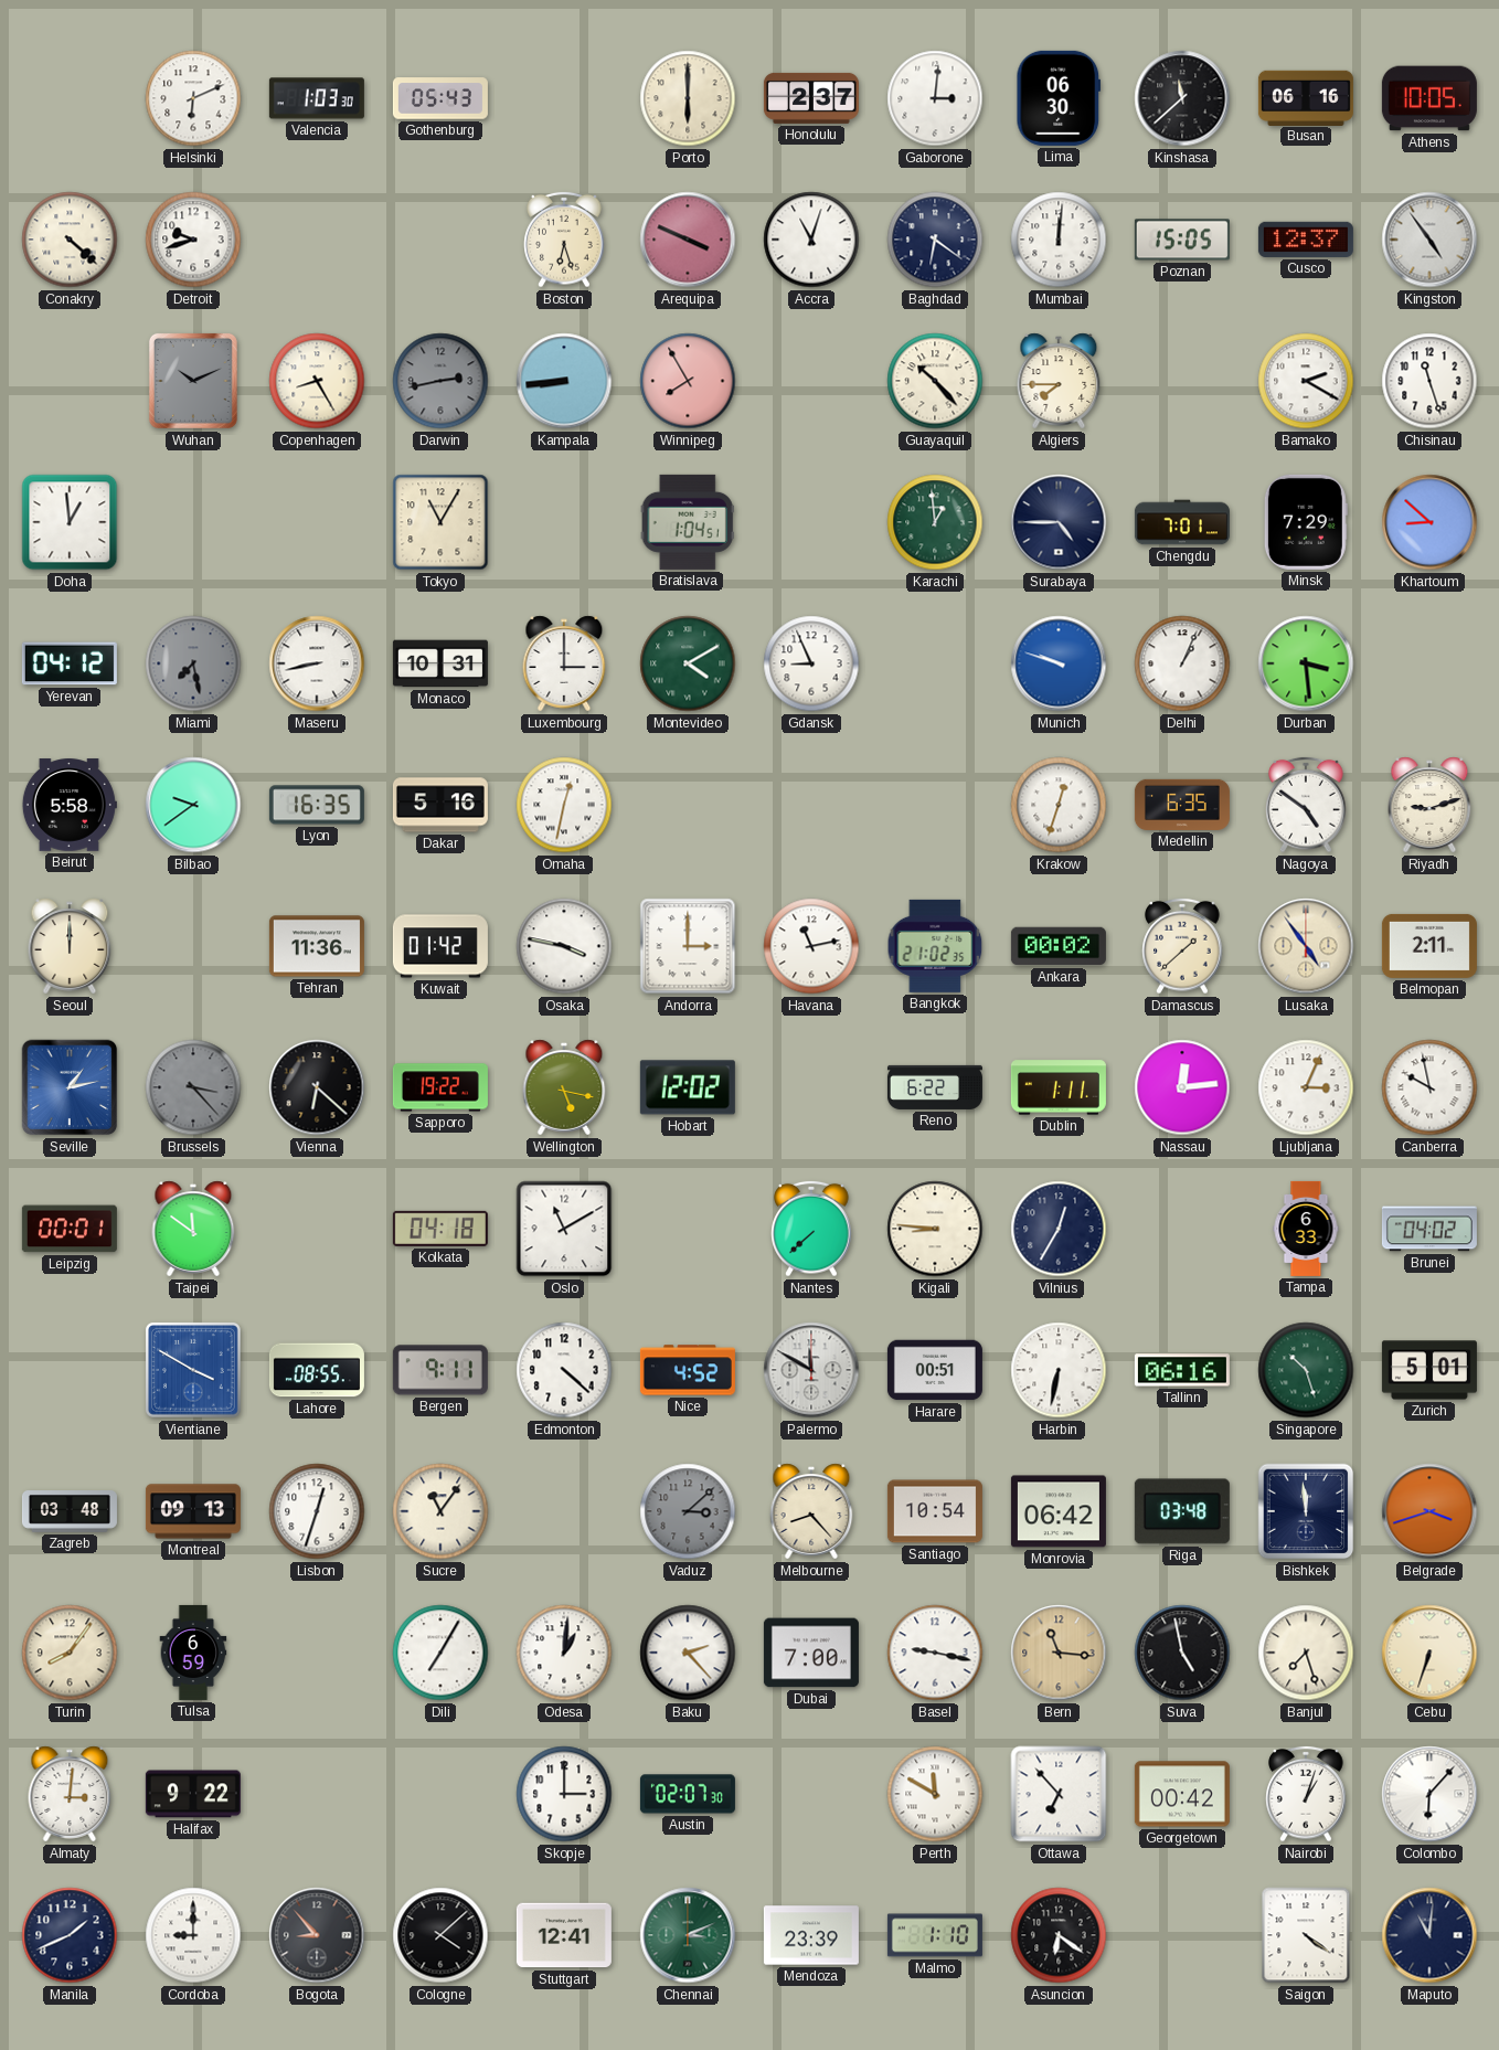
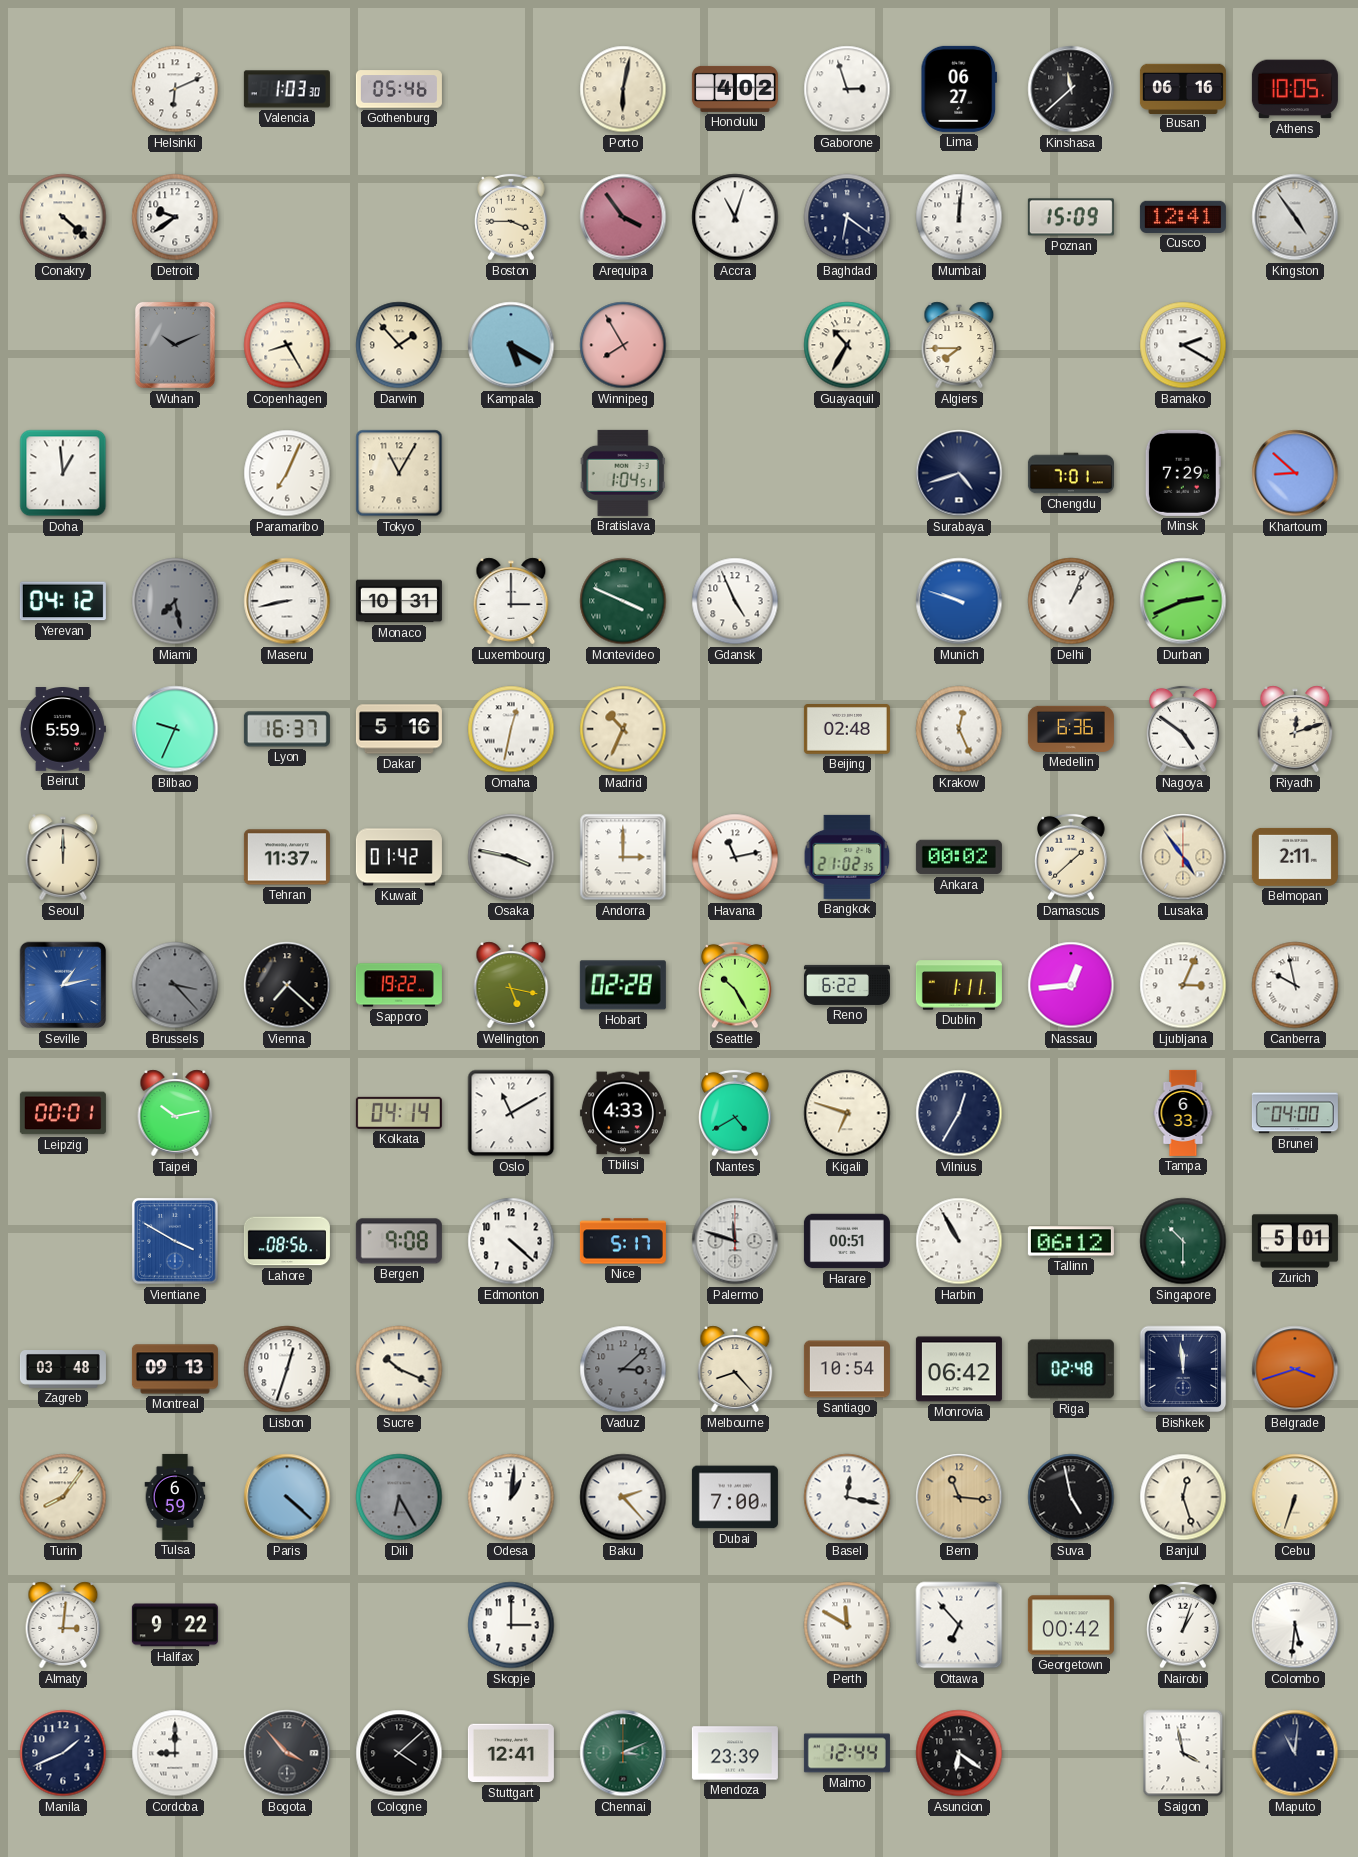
Gothenburg: 05:43 -> 05:46
Porto: 6:00 -> 6:02
Honolulu: 2:37 -> 4:02
Gaborone: 3:01 -> 2:57
Lima: 06:30 -> 06:27
Detroit: 9:42 -> 9:39
Boston: 6:27 -> 3:45
Arequipa: 3:49 -> 3:54
Poznan: 15:05 -> 15:09
Cusco: 12:37 -> 12:41
Darwin: 2:43 -> 1:53
Darwin dial: grey -> cream
Kampala: 8:44 -> 5:20
Guayaquil: 10:23 -> 10:35
Chisinau: 11:27 -> none
Paramaribo: none -> 7:04
Karachi: 12:59 -> none
Surabaya: 4:45 -> 4:42
Montevideo: 4:10 -> 3:49
Gdansk: 8:56 -> 4:56
Durban: 3:29 -> 2:41
Beirut: 5:58 -> 5:59
Bilbao: 9:39 -> 9:34
Lyon: 16:35 -> 16:37
Madrid: none -> 10:34
Beijing: none -> 02:48
Krakow: 12:33 -> 12:26
Medellin: 6:35 -> 6:36
Riyadh: 9:12 -> 12:12
Tehran: 11:36 -> 11:37
Vienna: 6:22 -> 7:22
Hobart: 12:02 -> 02:28
Seattle: none -> 10:25
Nassau: 12:14 -> 12:44
Taipei: 11:51 -> 10:13
Kolkata: 04:18 -> 04:14
Tbilisi: none -> 4:33
Nantes: 7:38 -> 4:40
Kigali: 8:46 -> 6:48
Brunei: 04:02 -> 04:00
Lahore: 08:55 -> 08:56
Bergen: 9:11 -> 9:08
Nice: 4:52 -> 5:17
Palermo: 11:50 -> 11:48
Harbin: 6:32 -> 10:55
Tallinn: 06:16 -> 06:12
Singapore: 10:27 -> 10:30
Sucre: 11:06 -> 10:19
Riga: 03:48 -> 02:48
Paris: none -> 4:22
Dili: 7:05 -> 6:25
Dili dial: white -> grey
Basel: 9:17 -> 12:17
Banjul: 7:27 -> 12:27
Austin: 02:07 -> none
Colombo: 6:07 -> 5:31
Bogota: 8:53 -> 3:53
Malmo: 1:10 -> 12:44
Saigon: 4:21 -> 3:58
